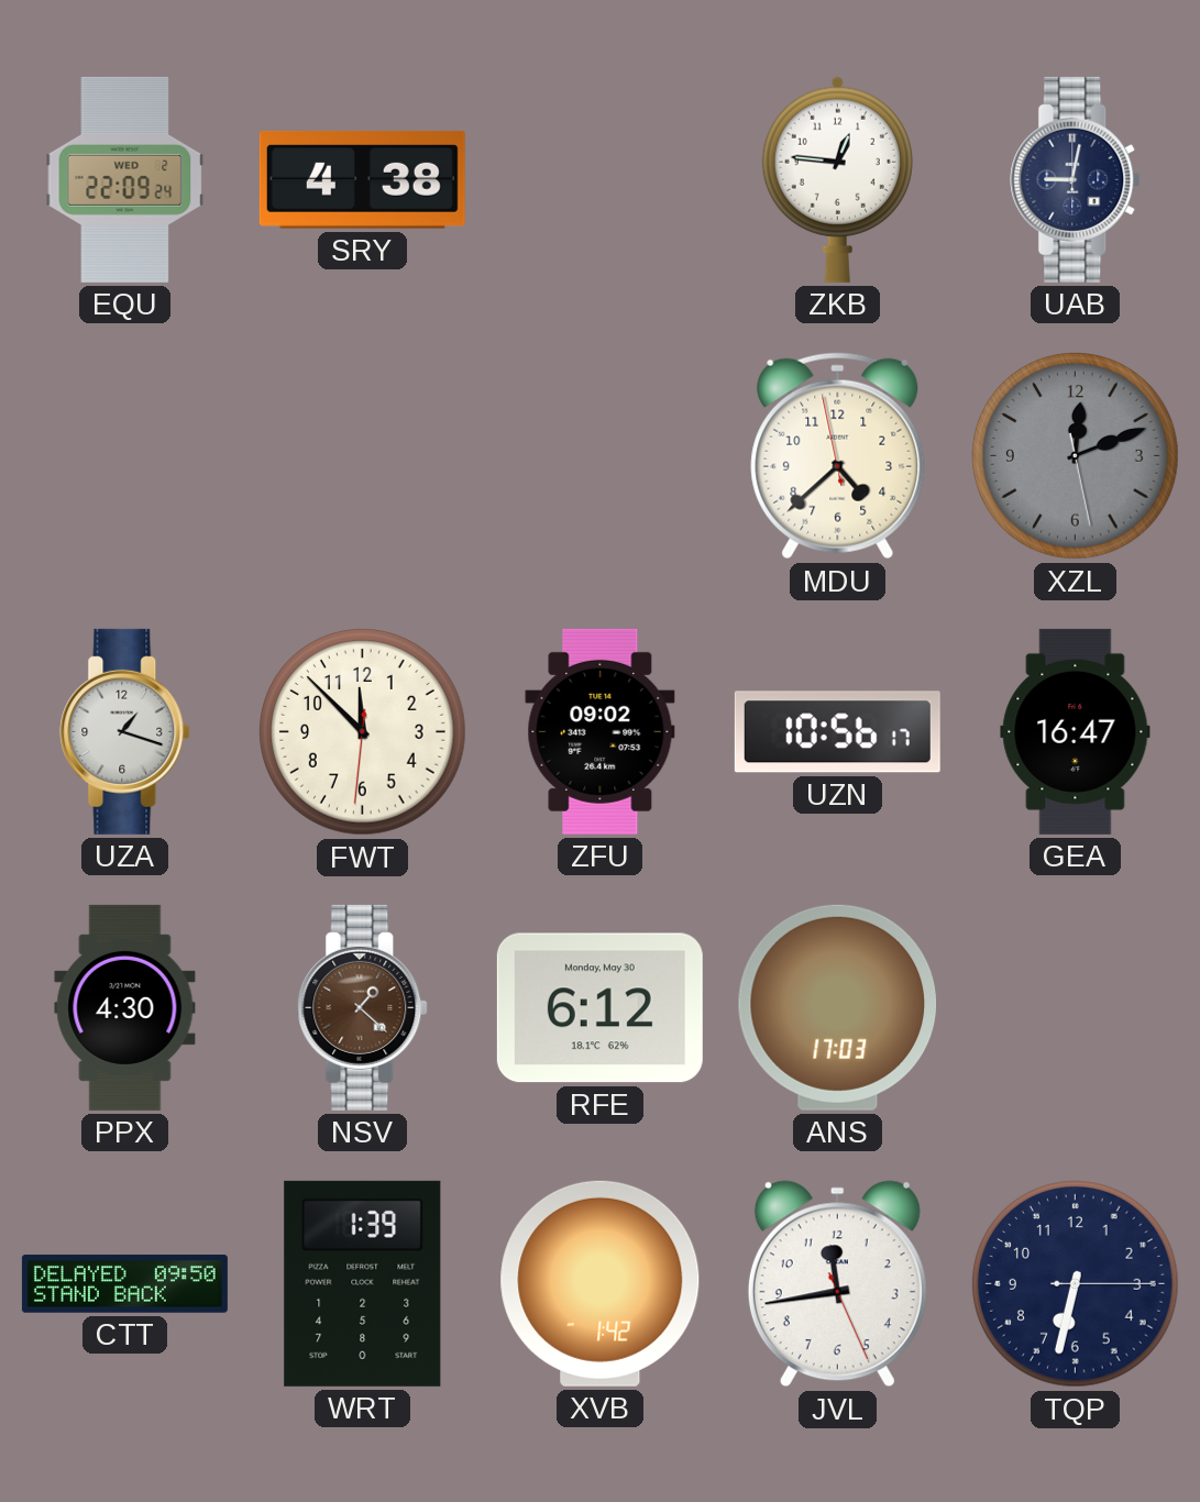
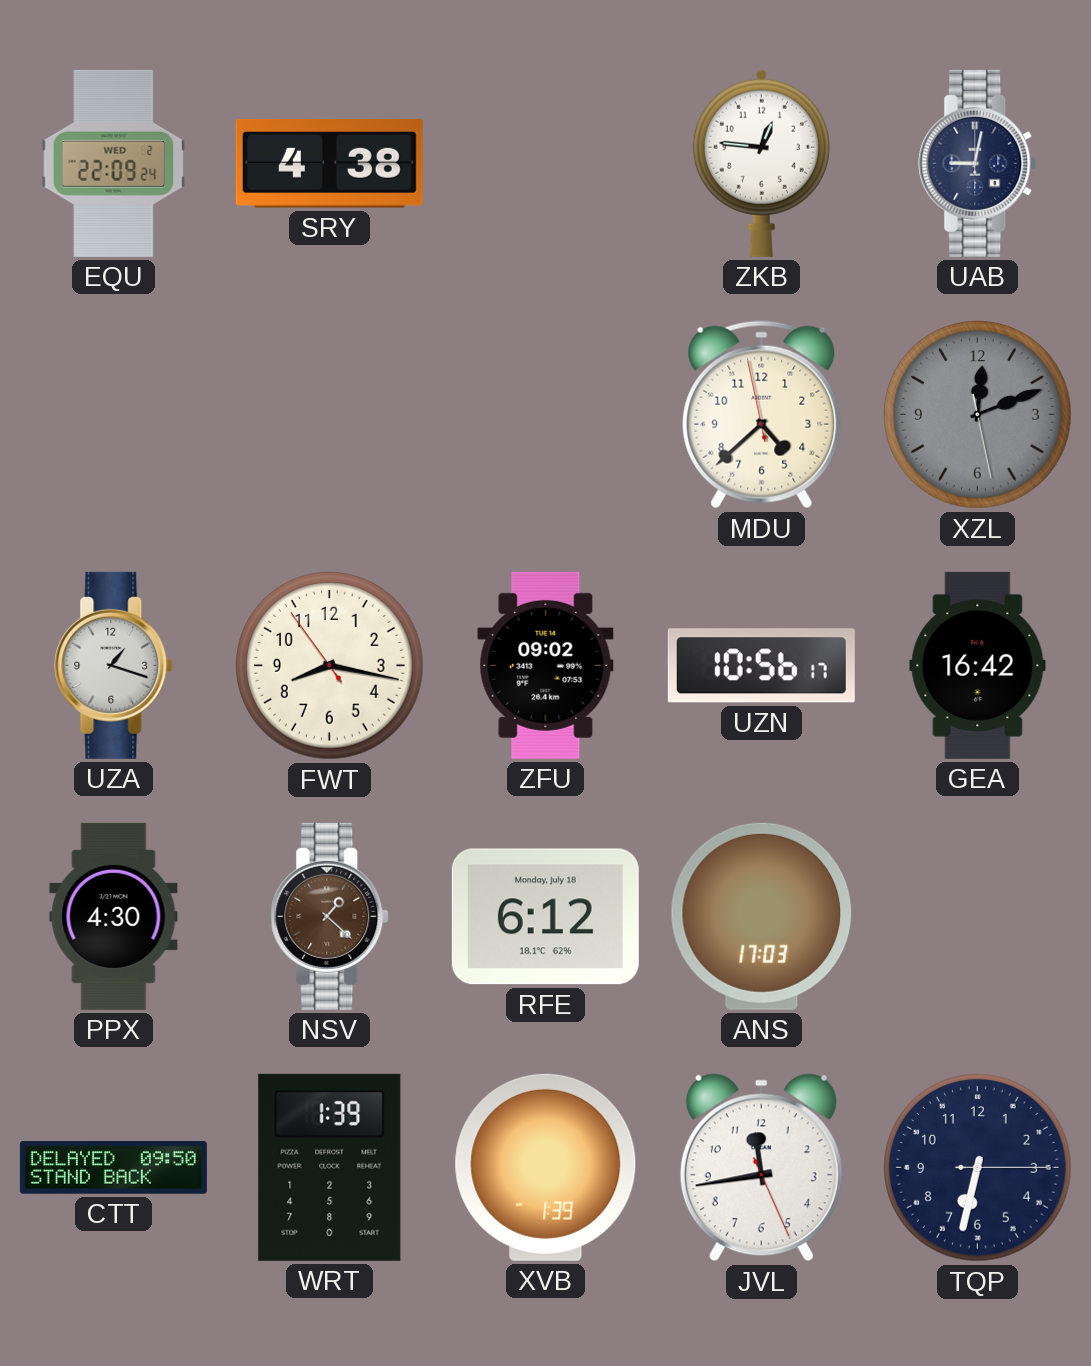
FWT: 11:52 -> 8:16
GEA: 16:47 -> 16:42
RFE date: Monday, May 30 -> Monday, July 18
XVB: 1:42 -> 1:39
